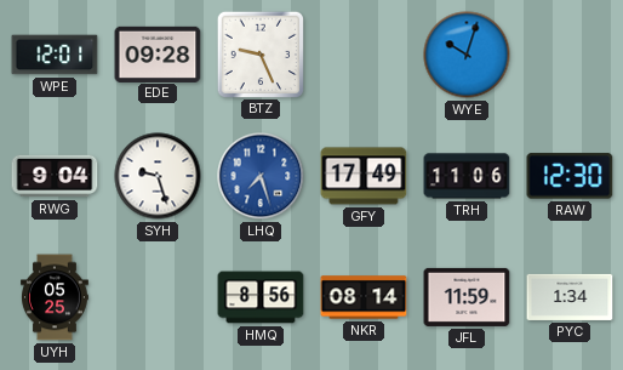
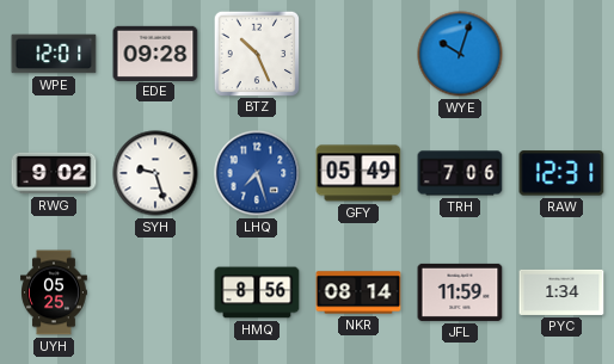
BTZ: 9:26 -> 10:26
RWG: 9:04 -> 9:02
GFY: 17:49 -> 05:49
TRH: 11:06 -> 7:06
RAW: 12:30 -> 12:31
